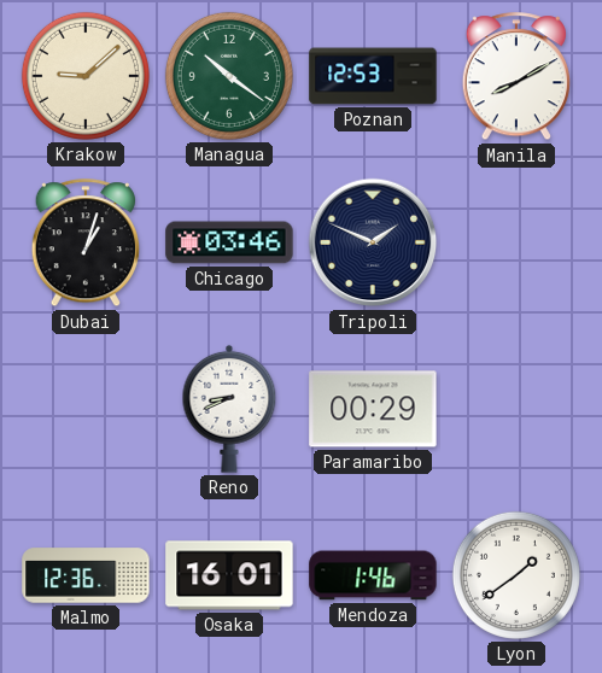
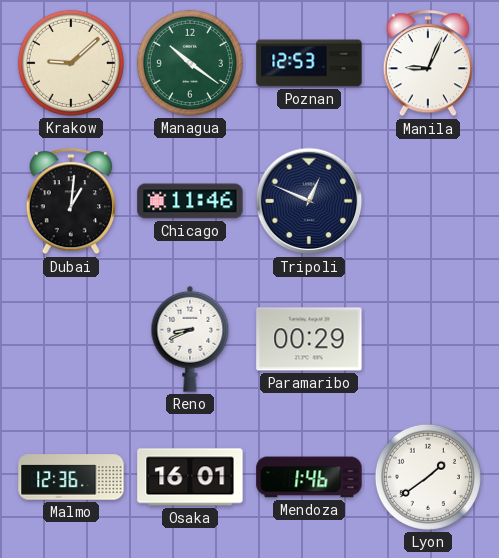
Manila: 8:10 -> 9:04
Dubai: 1:03 -> 1:01
Chicago: 03:46 -> 11:46
Tripoli: 1:49 -> 12:49
